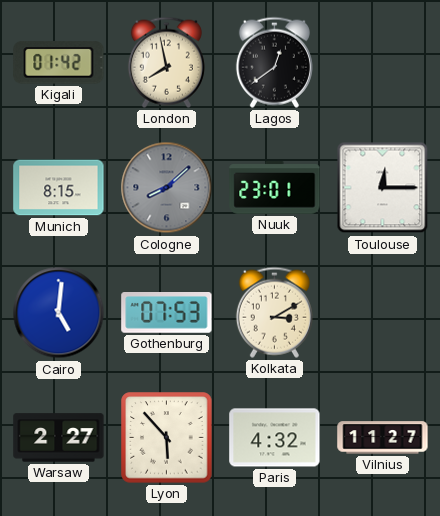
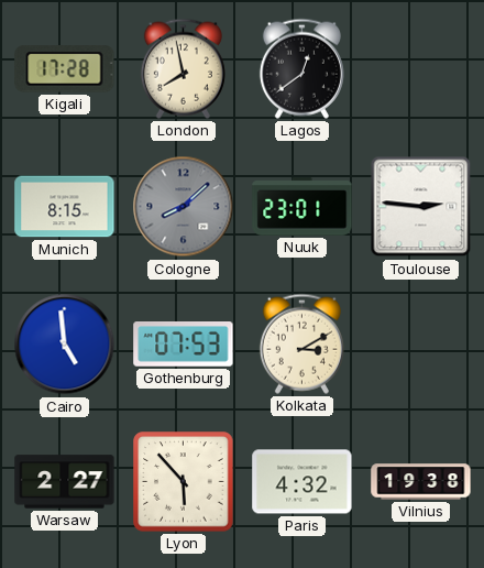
Kigali: 01:42 -> 17:28
Toulouse: 12:15 -> 2:46
Cairo: 5:01 -> 4:59
Vilnius: 11:27 -> 19:38
